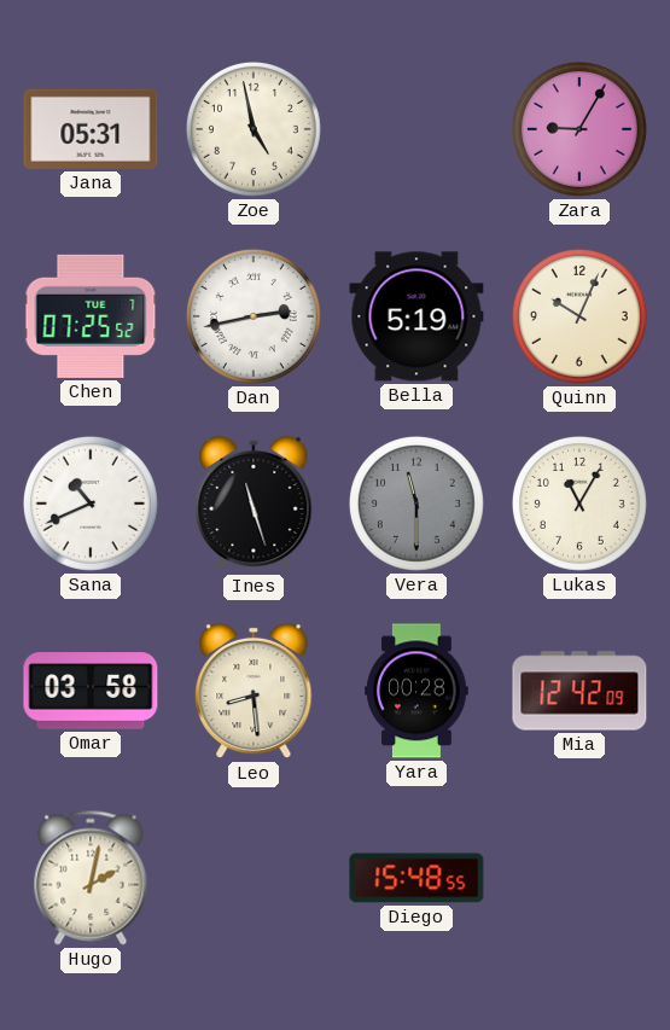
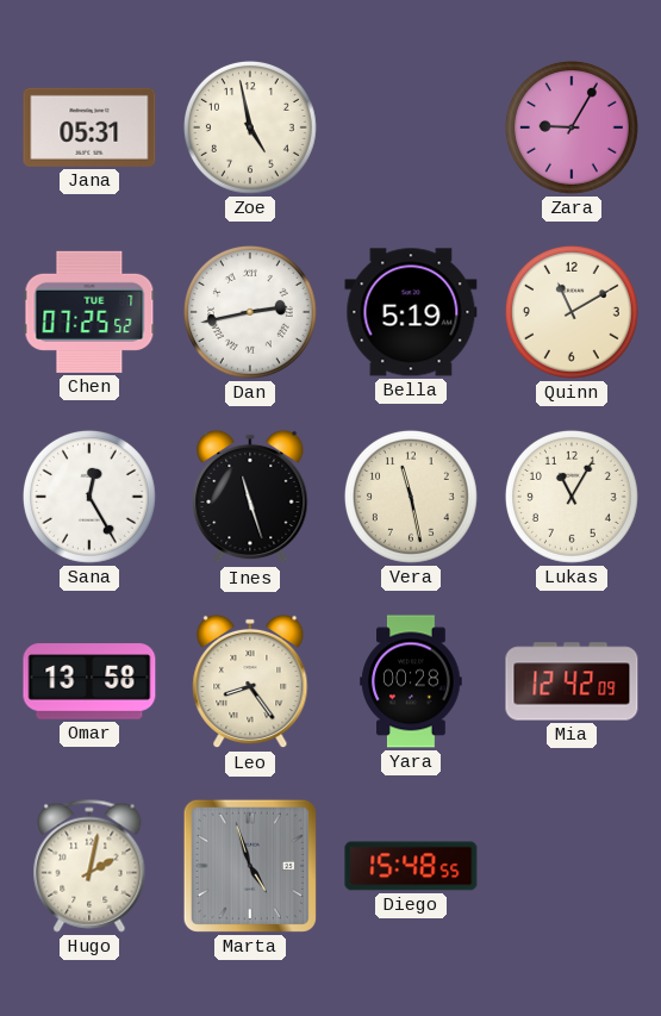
Quinn: 10:04 -> 11:10
Sana: 10:41 -> 12:25
Vera: 11:30 -> 11:28
Vera dial: grey -> cream
Omar: 03:58 -> 13:58
Leo: 8:29 -> 8:24
Marta: none -> 4:57
